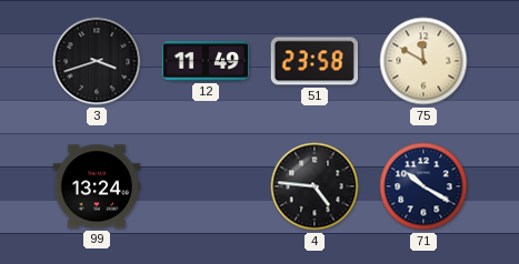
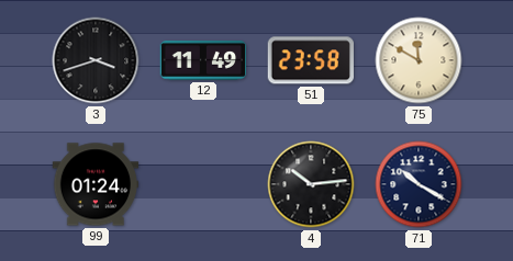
99: 13:24 -> 01:24
4: 4:46 -> 10:14
